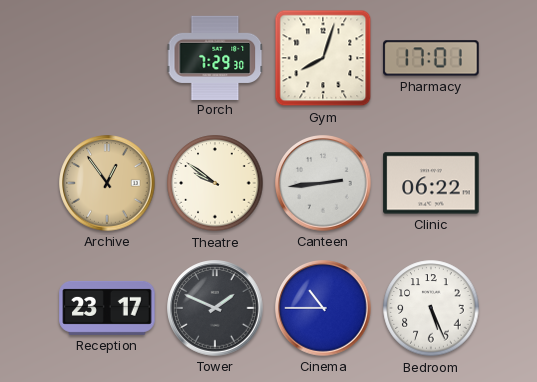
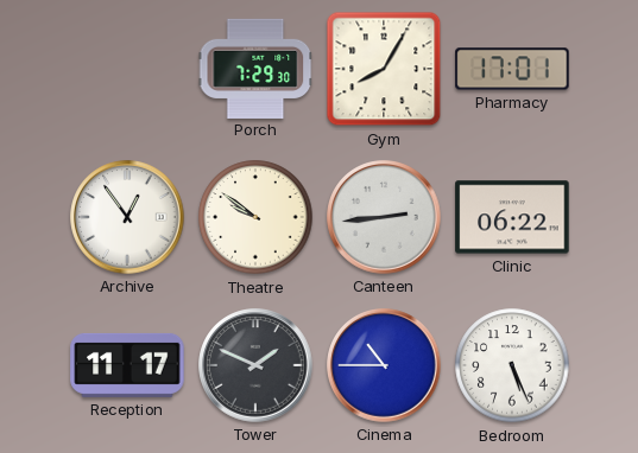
Gym: 8:03 -> 8:05
Archive dial: champagne -> white
Reception: 23:17 -> 11:17
